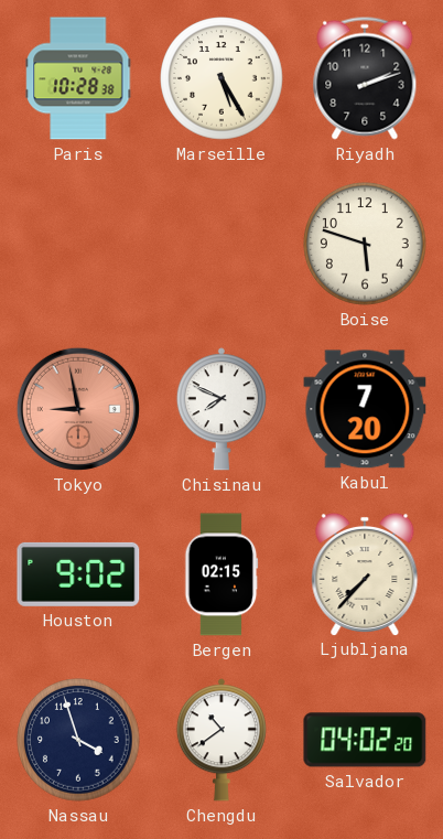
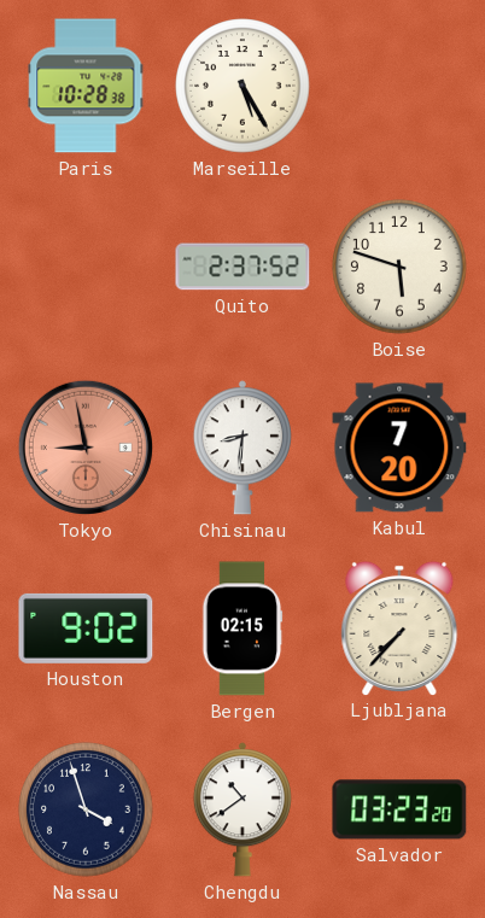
Riyadh: 2:12 -> none
Quito: none -> 2:37
Chisinau: 7:49 -> 8:31
Salvador: 04:02 -> 03:23
